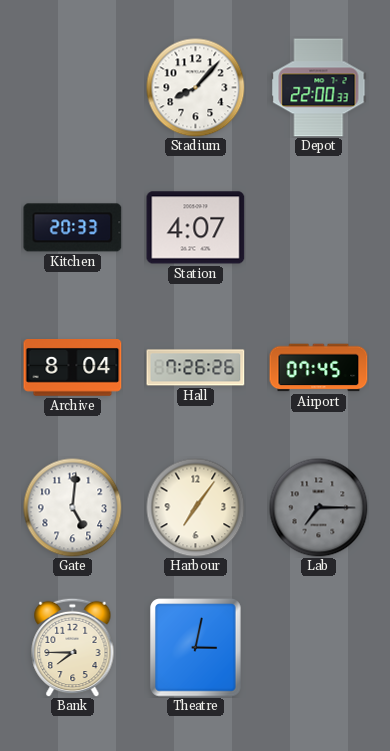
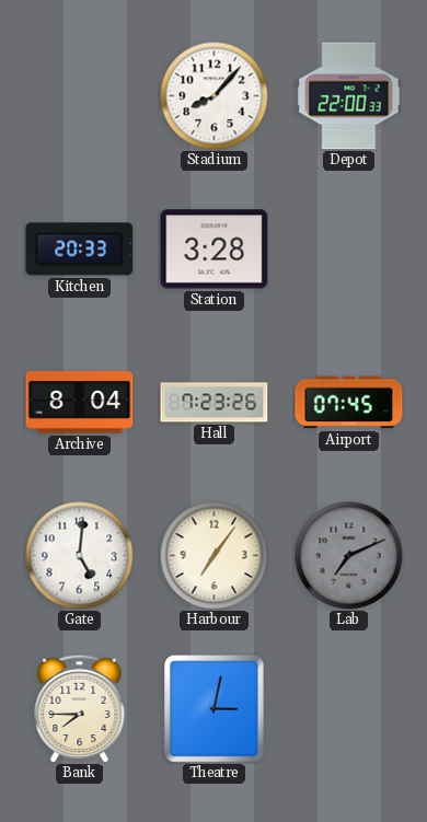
Station: 4:07 -> 3:28
Hall: 7:26 -> 7:23
Lab: 7:15 -> 7:11
